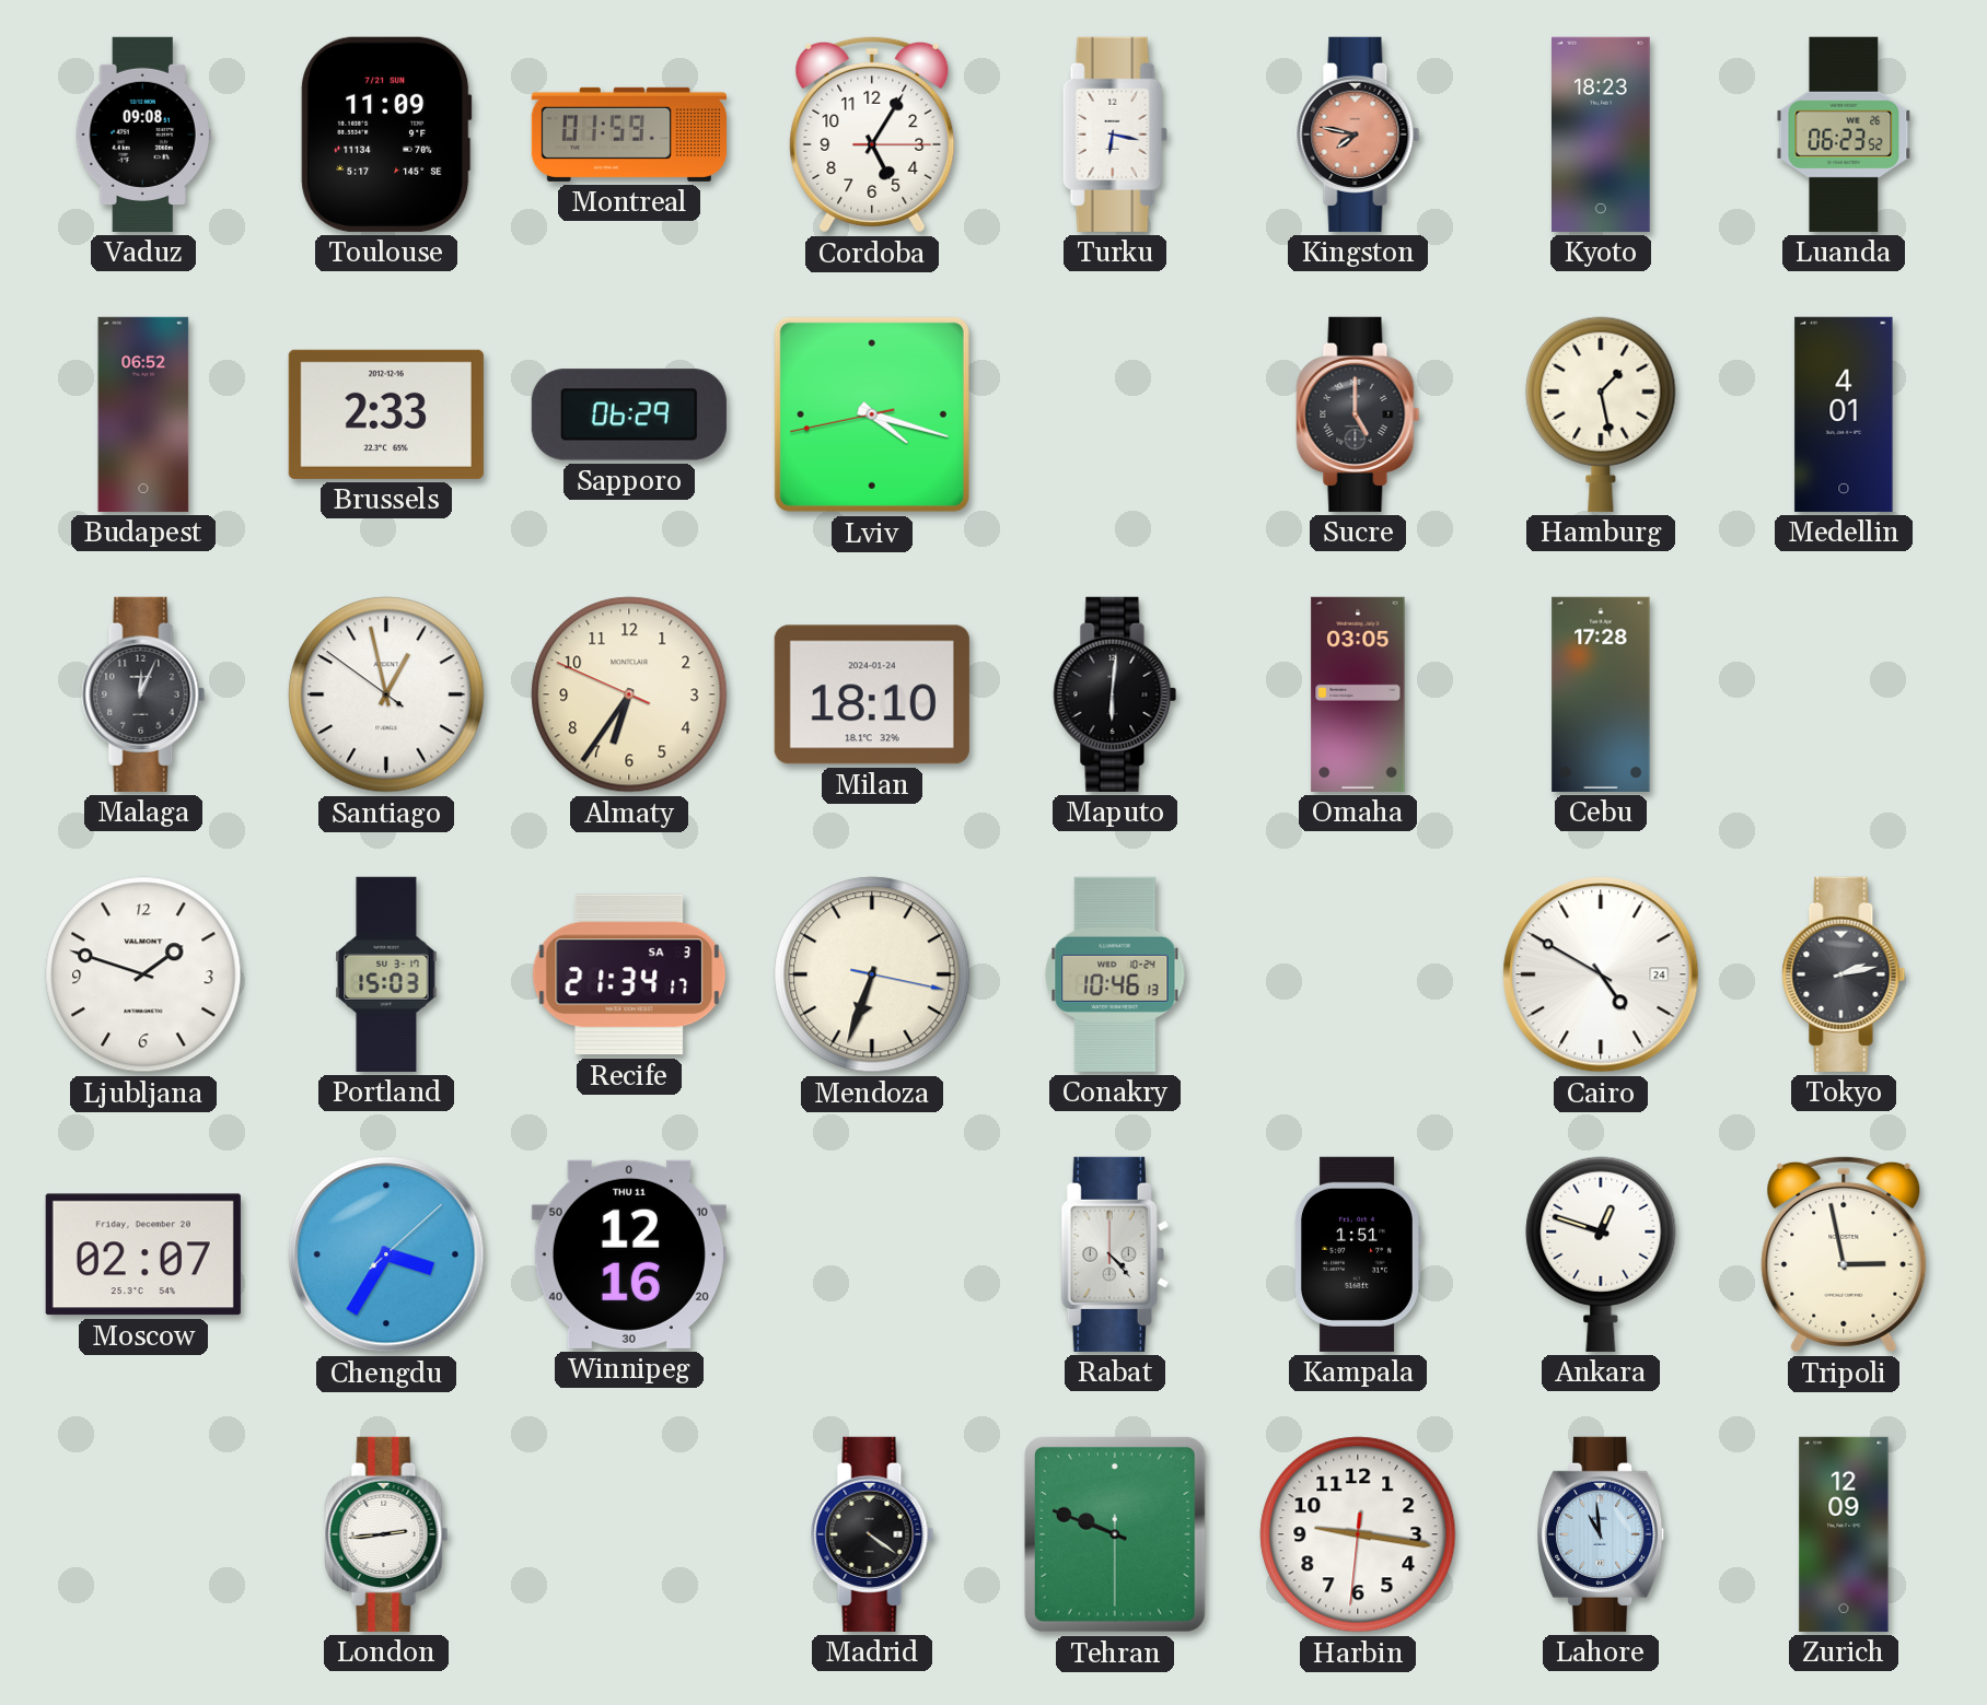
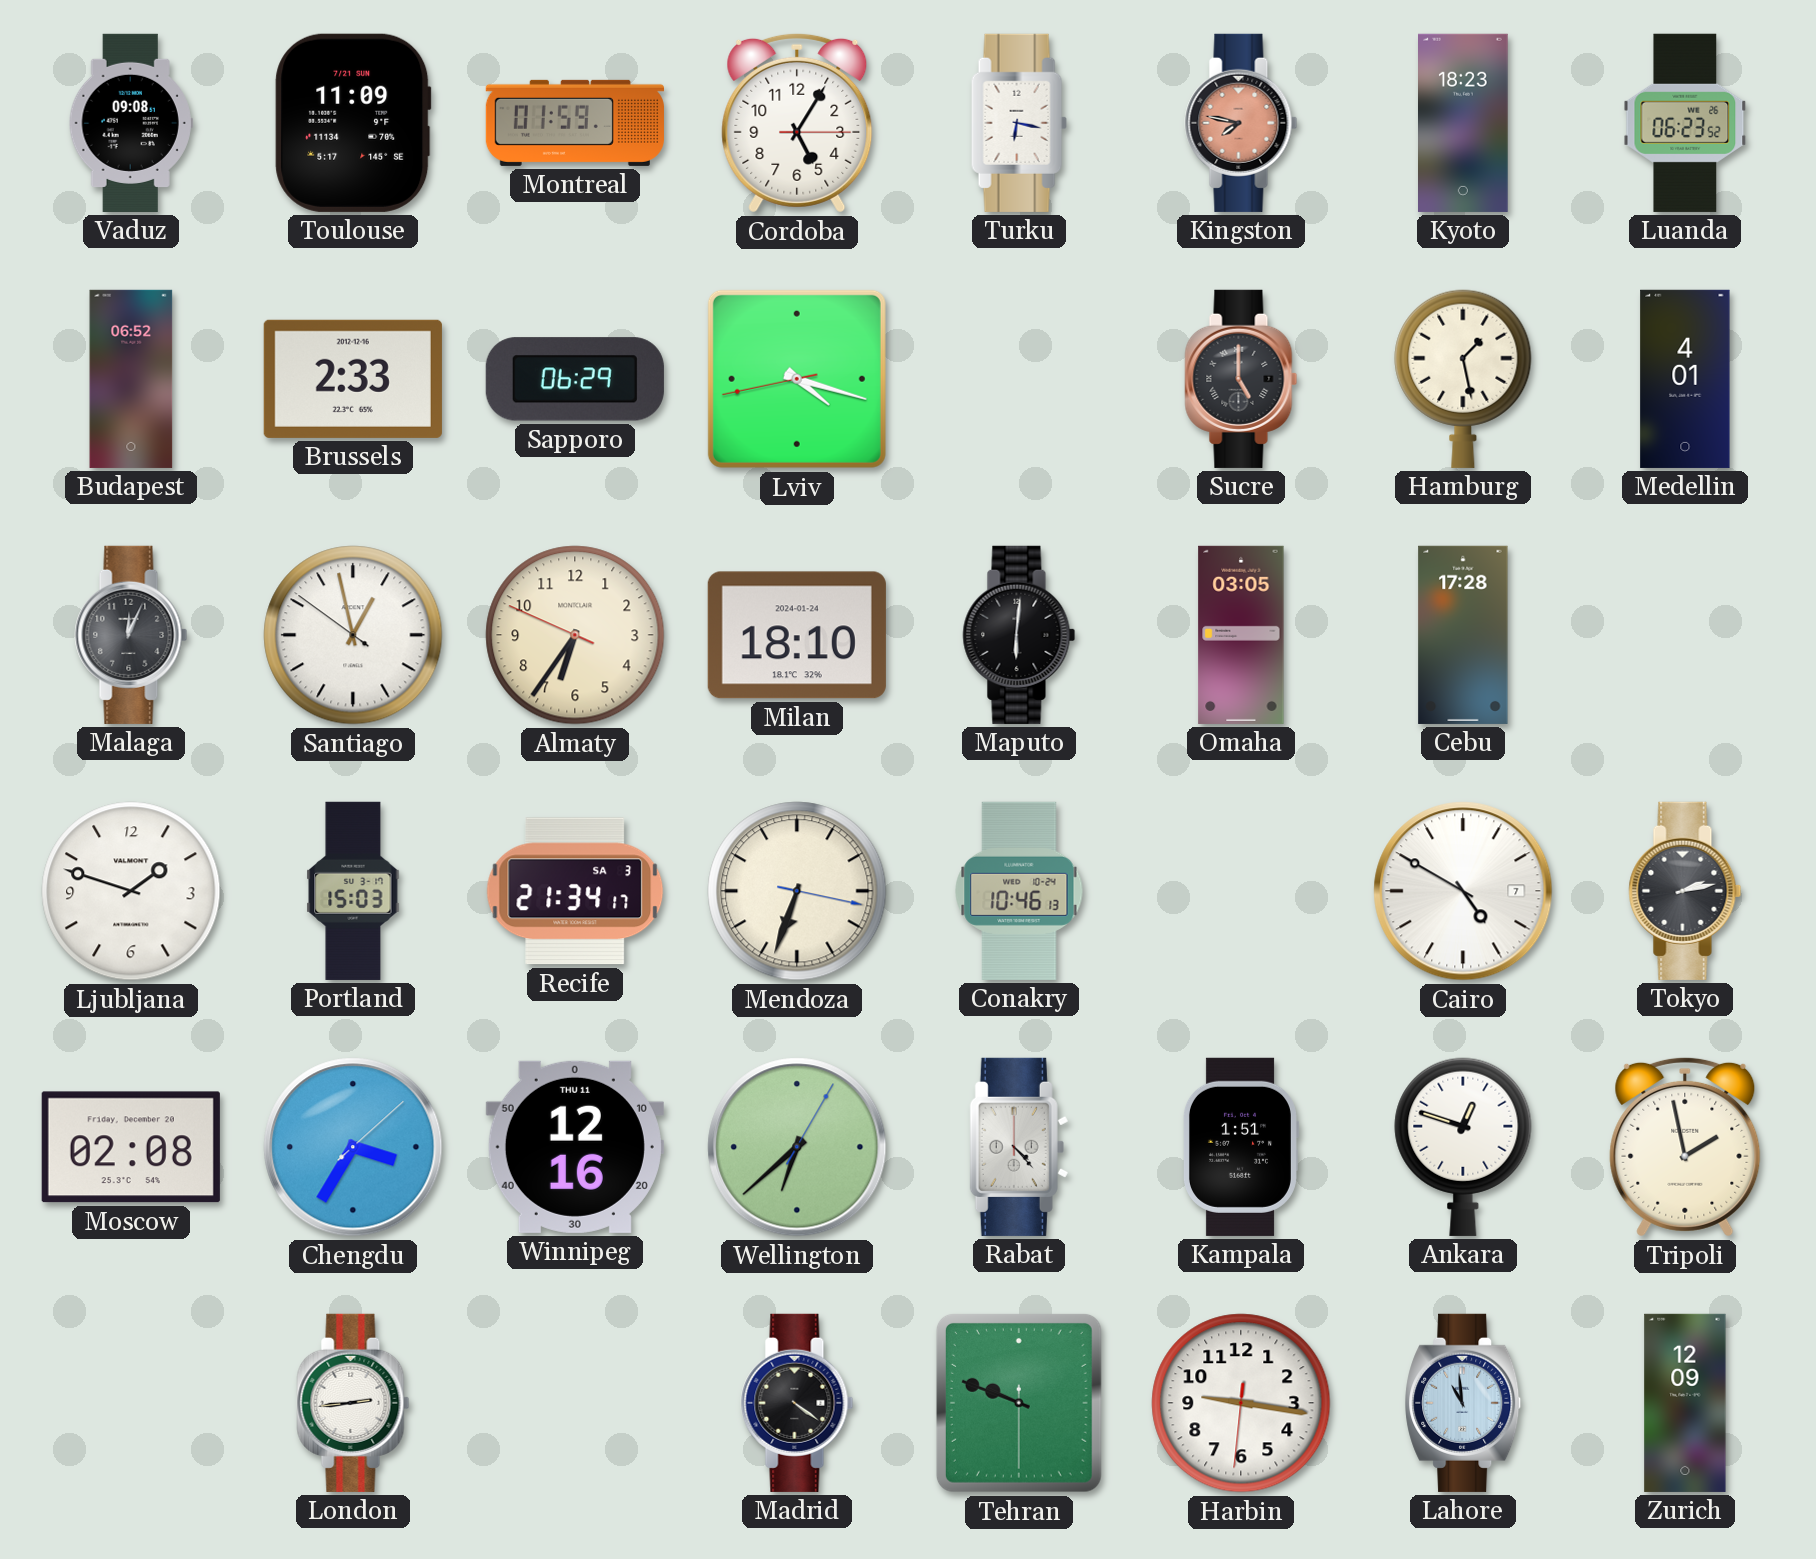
Cairo date: 24 -> 7
Moscow: 02:07 -> 02:08
Wellington: none -> 6:38
Tripoli: 2:58 -> 1:58
